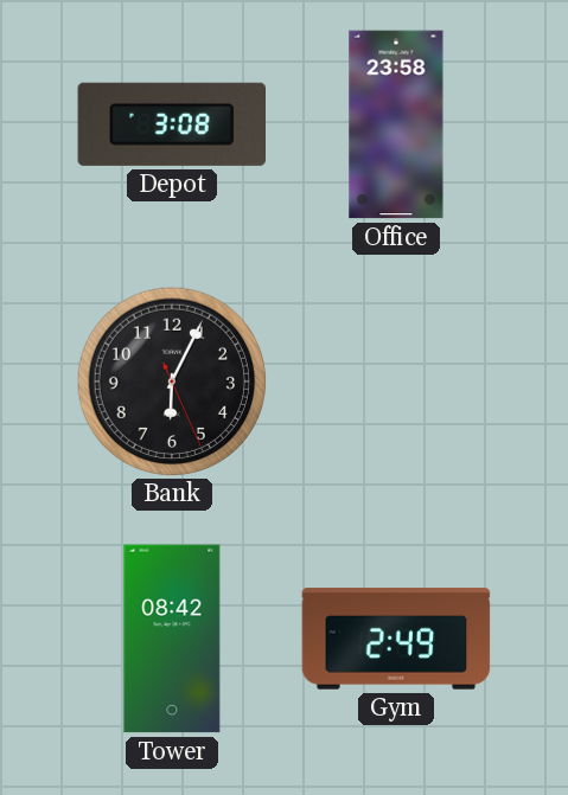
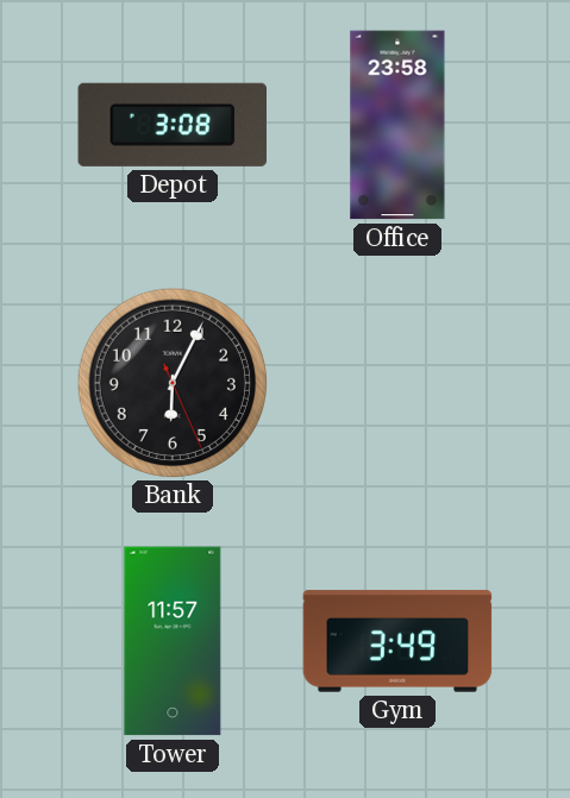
Tower: 08:42 -> 11:57
Gym: 2:49 -> 3:49
